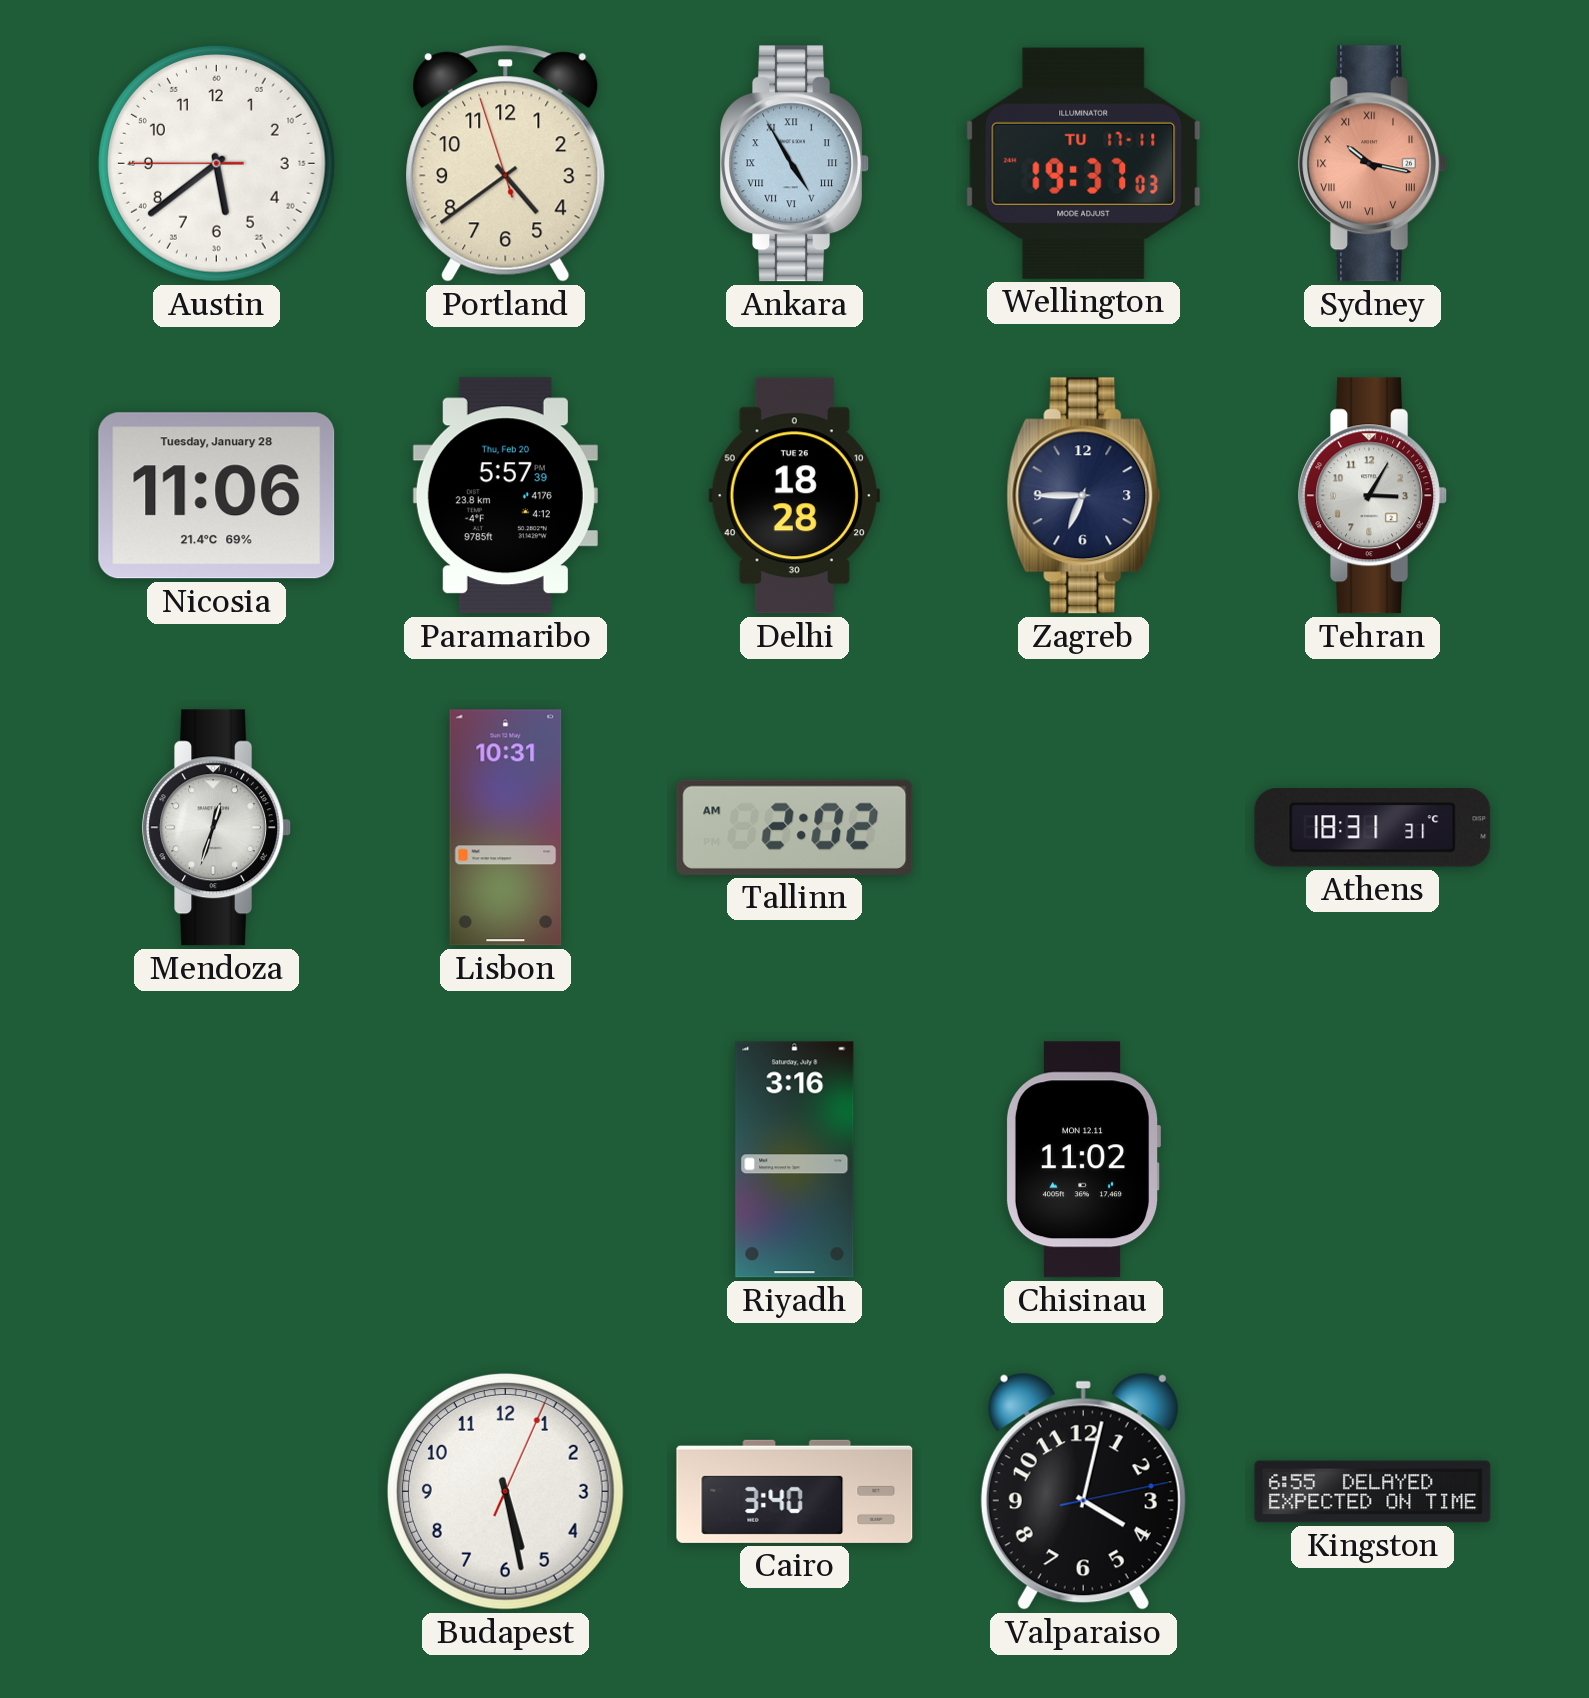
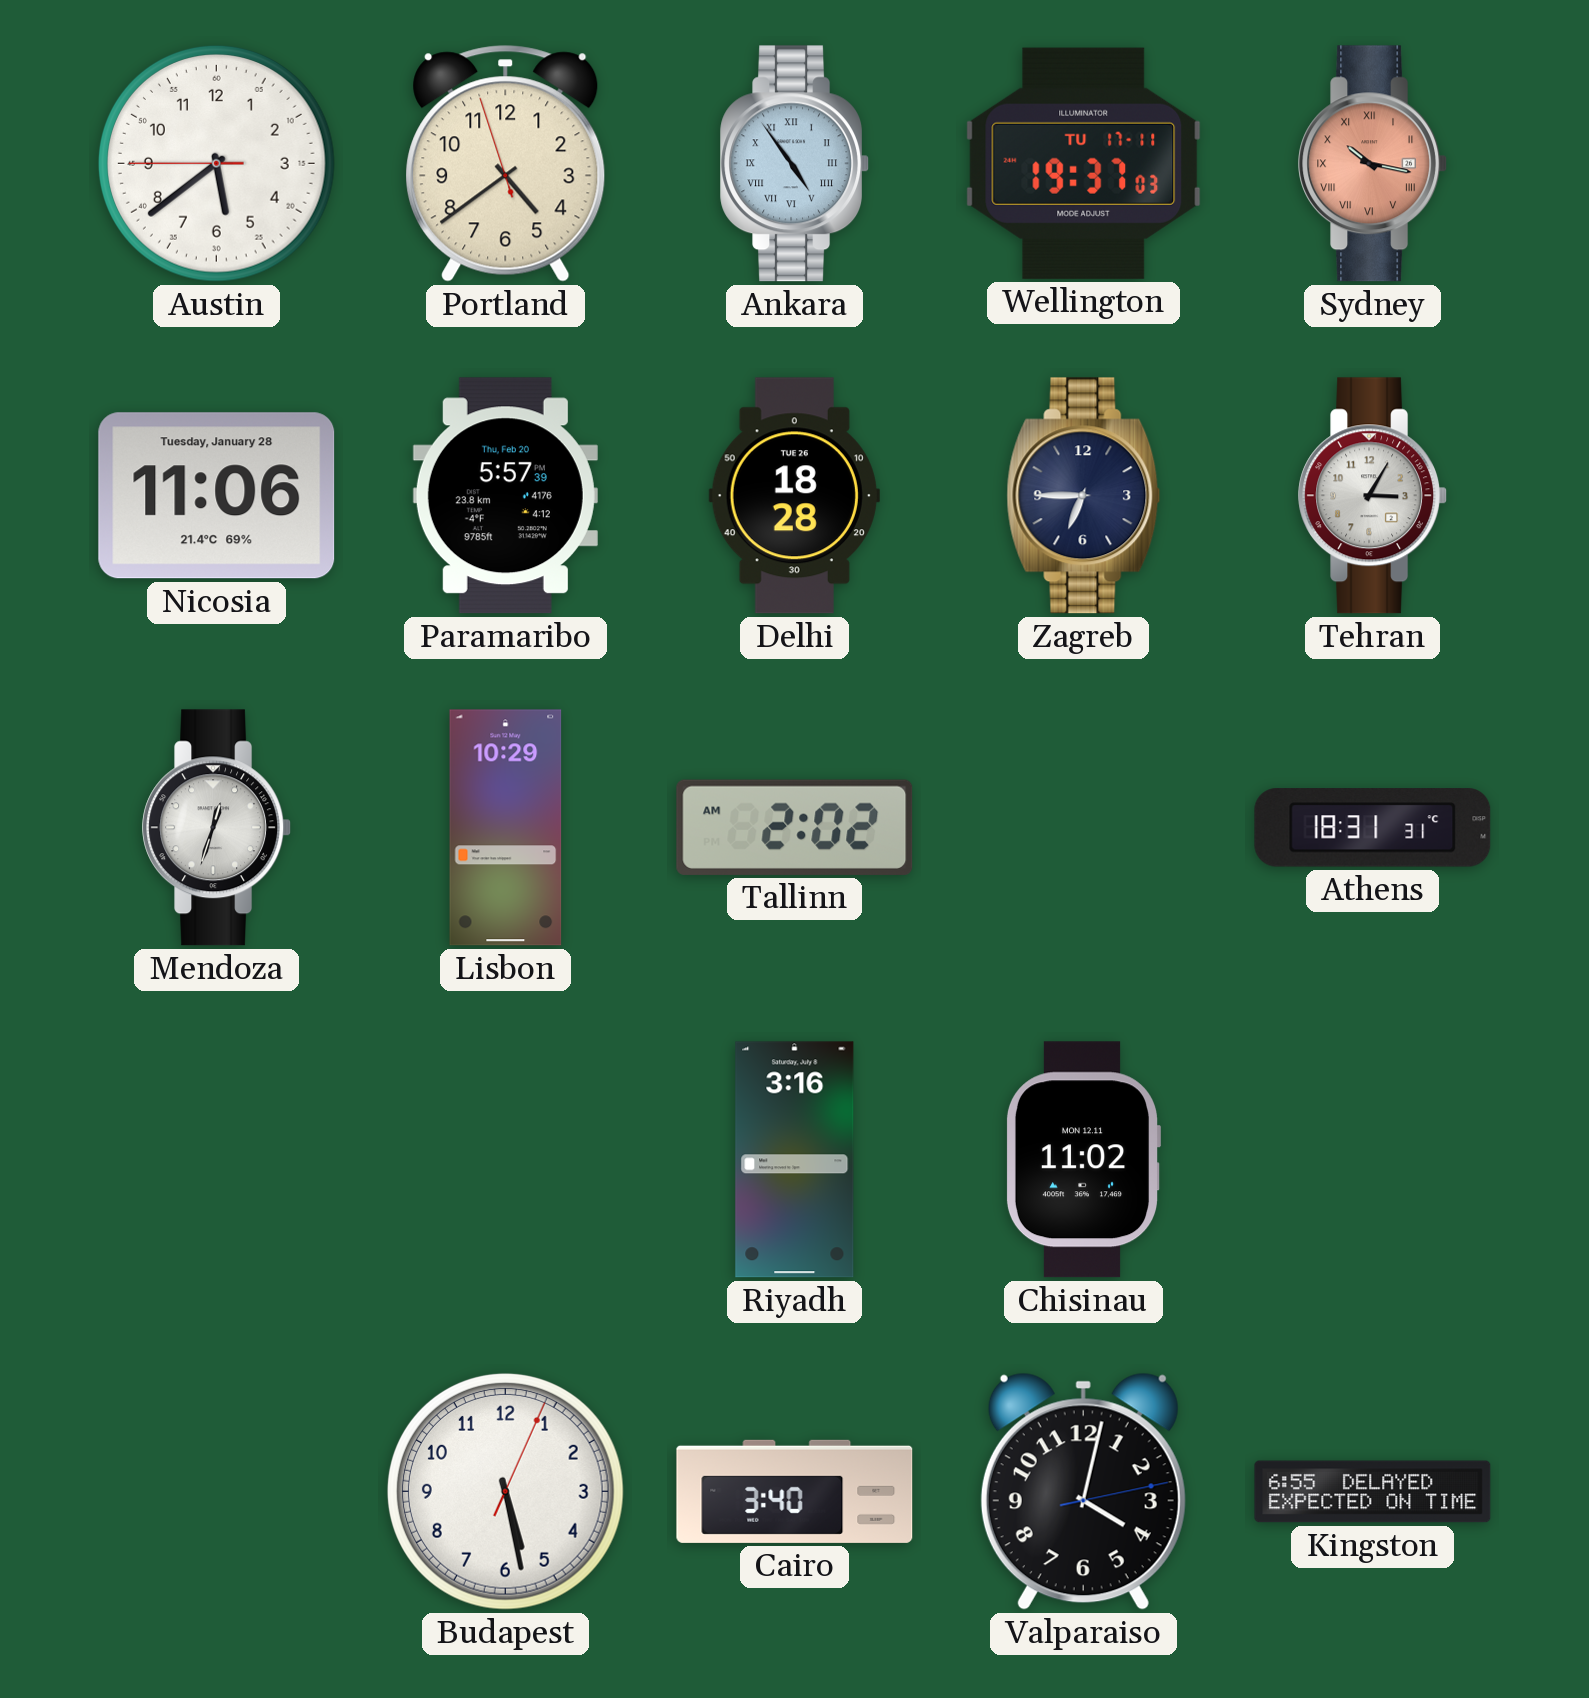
Ankara: 4:55 -> 4:54
Lisbon: 10:31 -> 10:29
